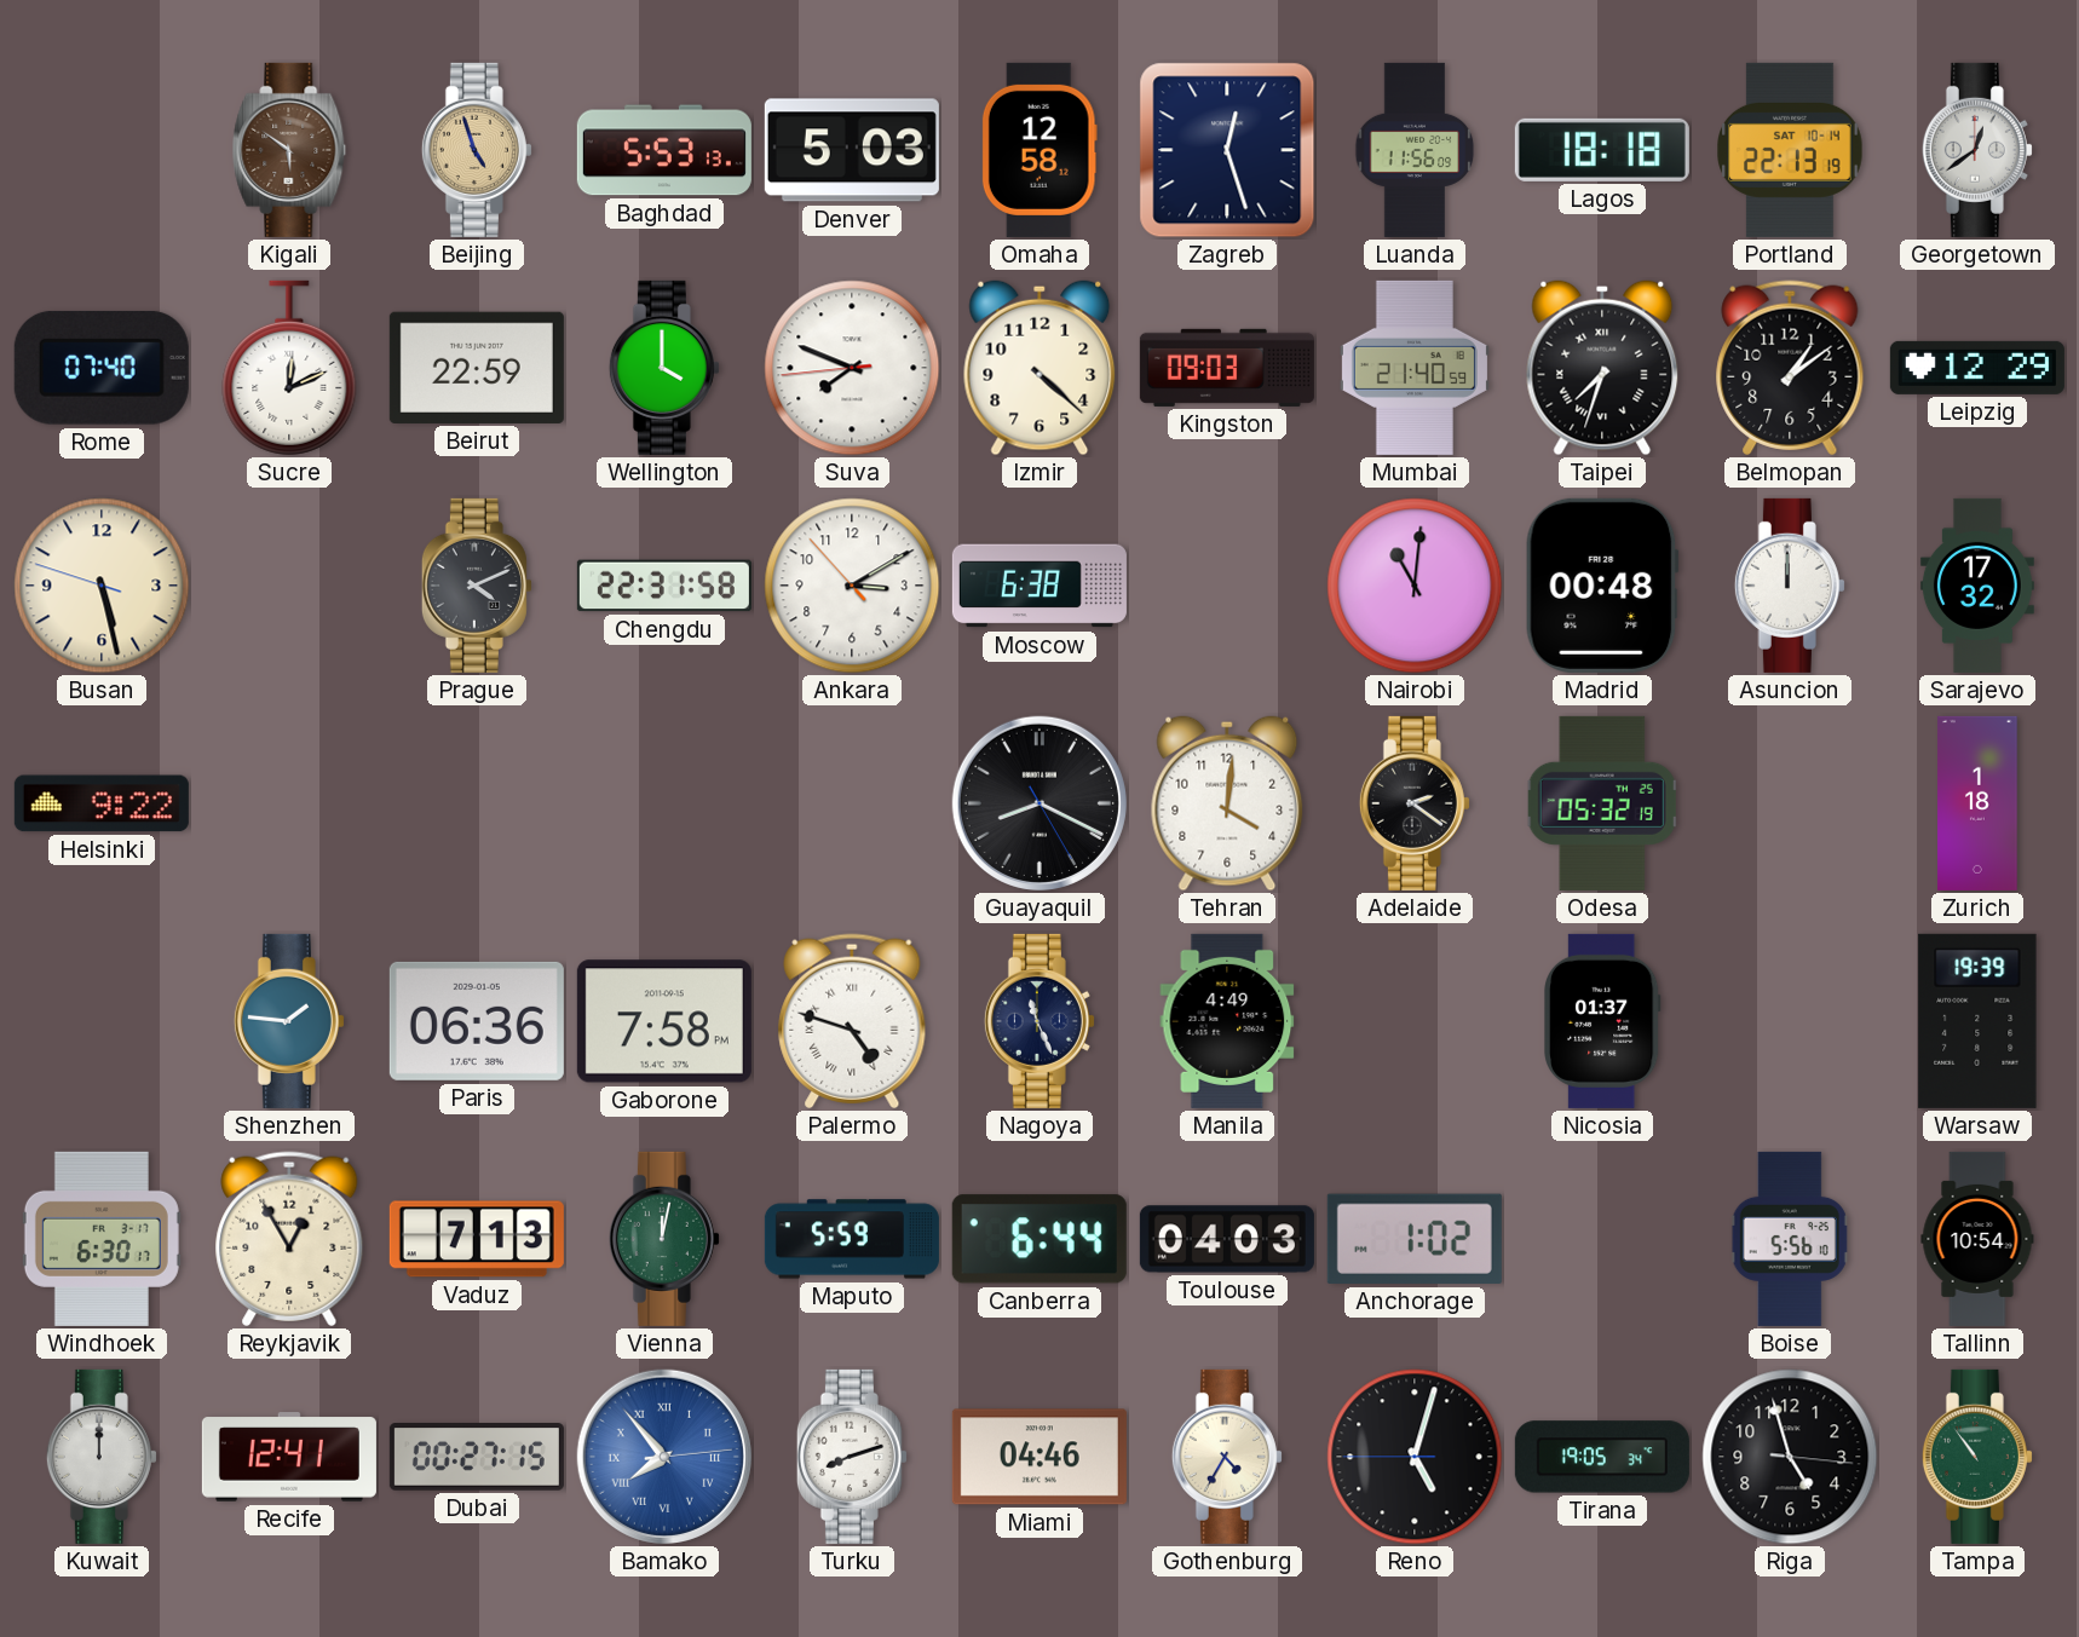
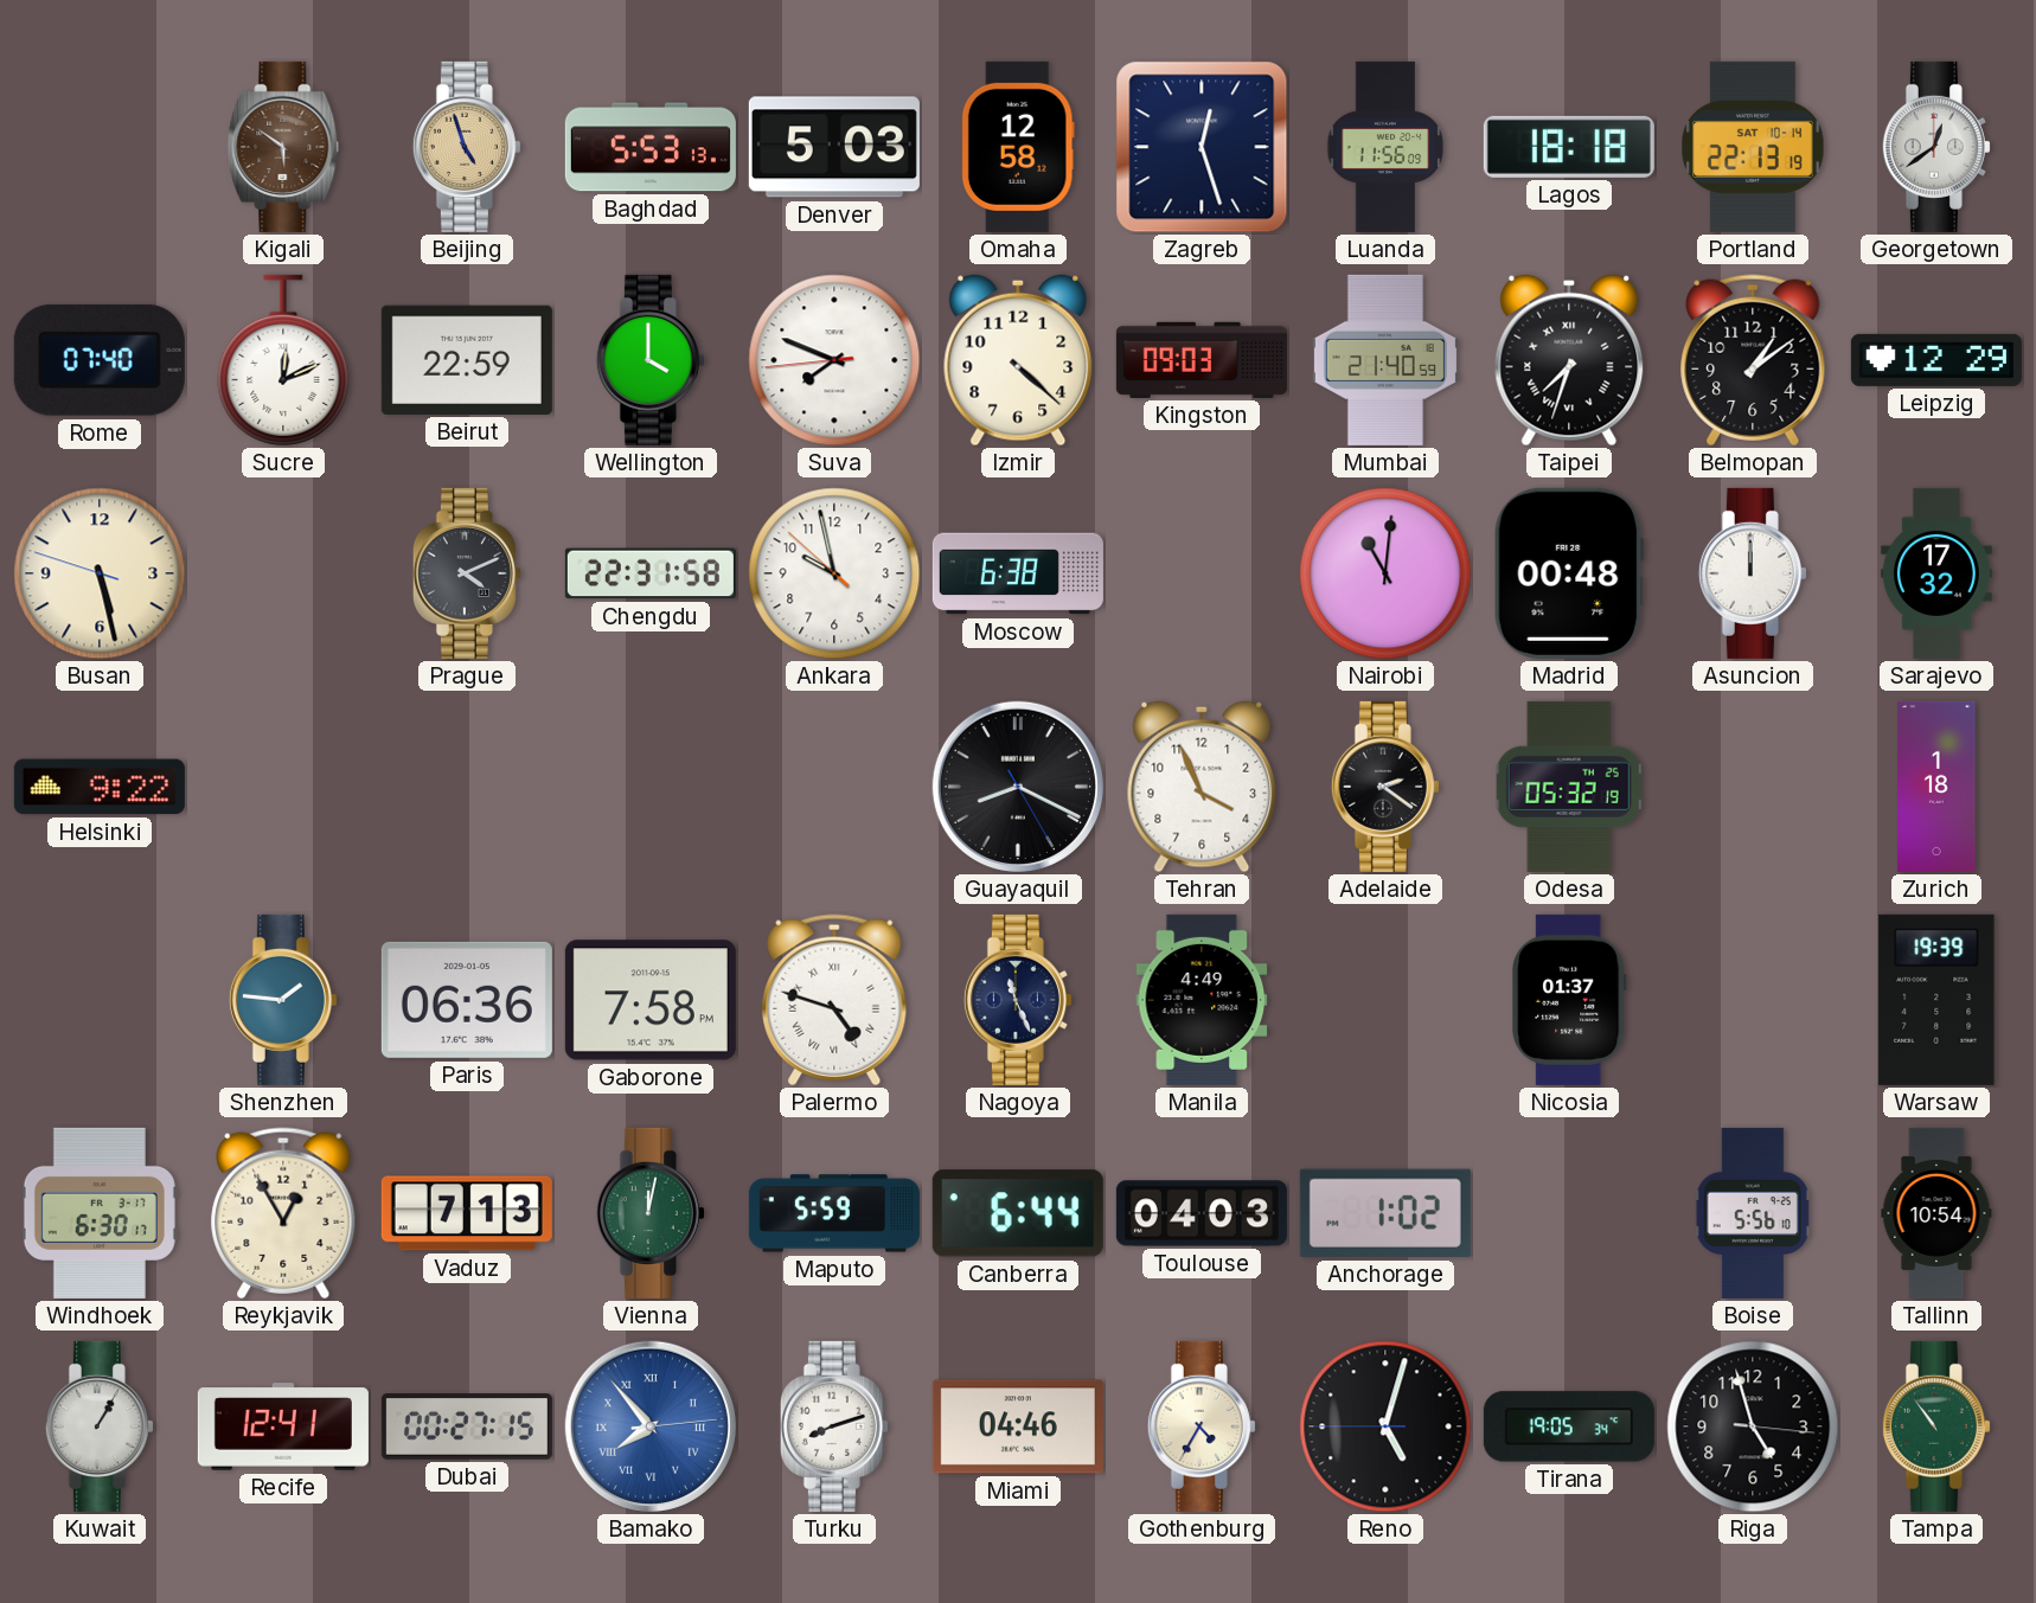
Ankara: 3:09 -> 9:57
Tehran: 4:01 -> 3:56
Kuwait: 12:00 -> 1:05
